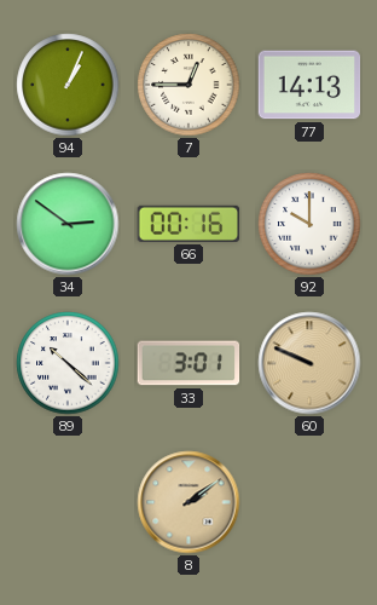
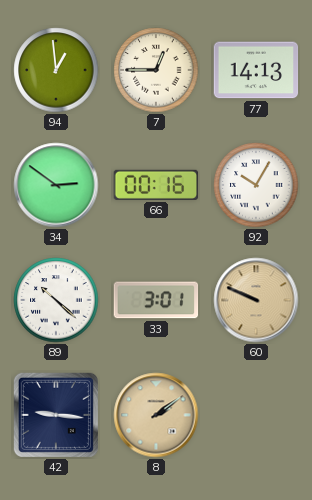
94: 1:04 -> 12:59
92: 10:00 -> 10:05
42: none -> 9:16
